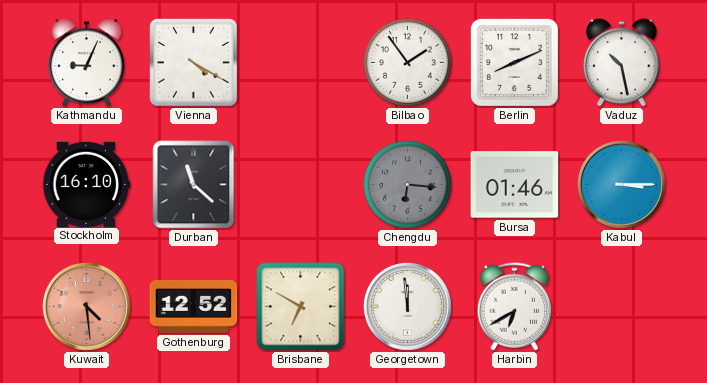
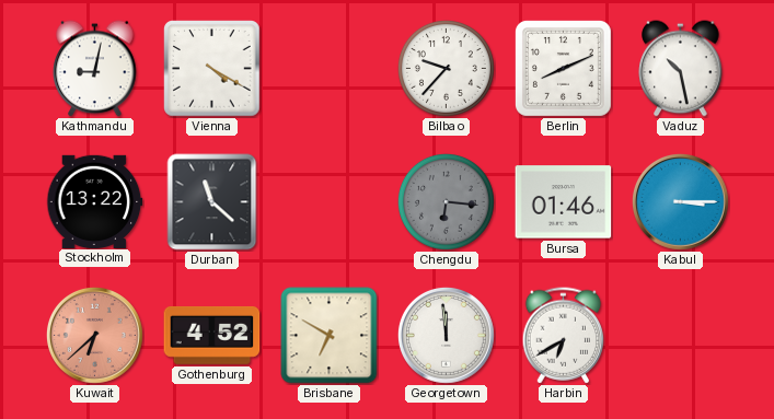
Kathmandu: 9:04 -> 9:02
Bilbao: 1:54 -> 9:37
Stockholm: 16:10 -> 13:22
Kuwait: 4:29 -> 6:38
Gothenburg: 12:52 -> 4:52
